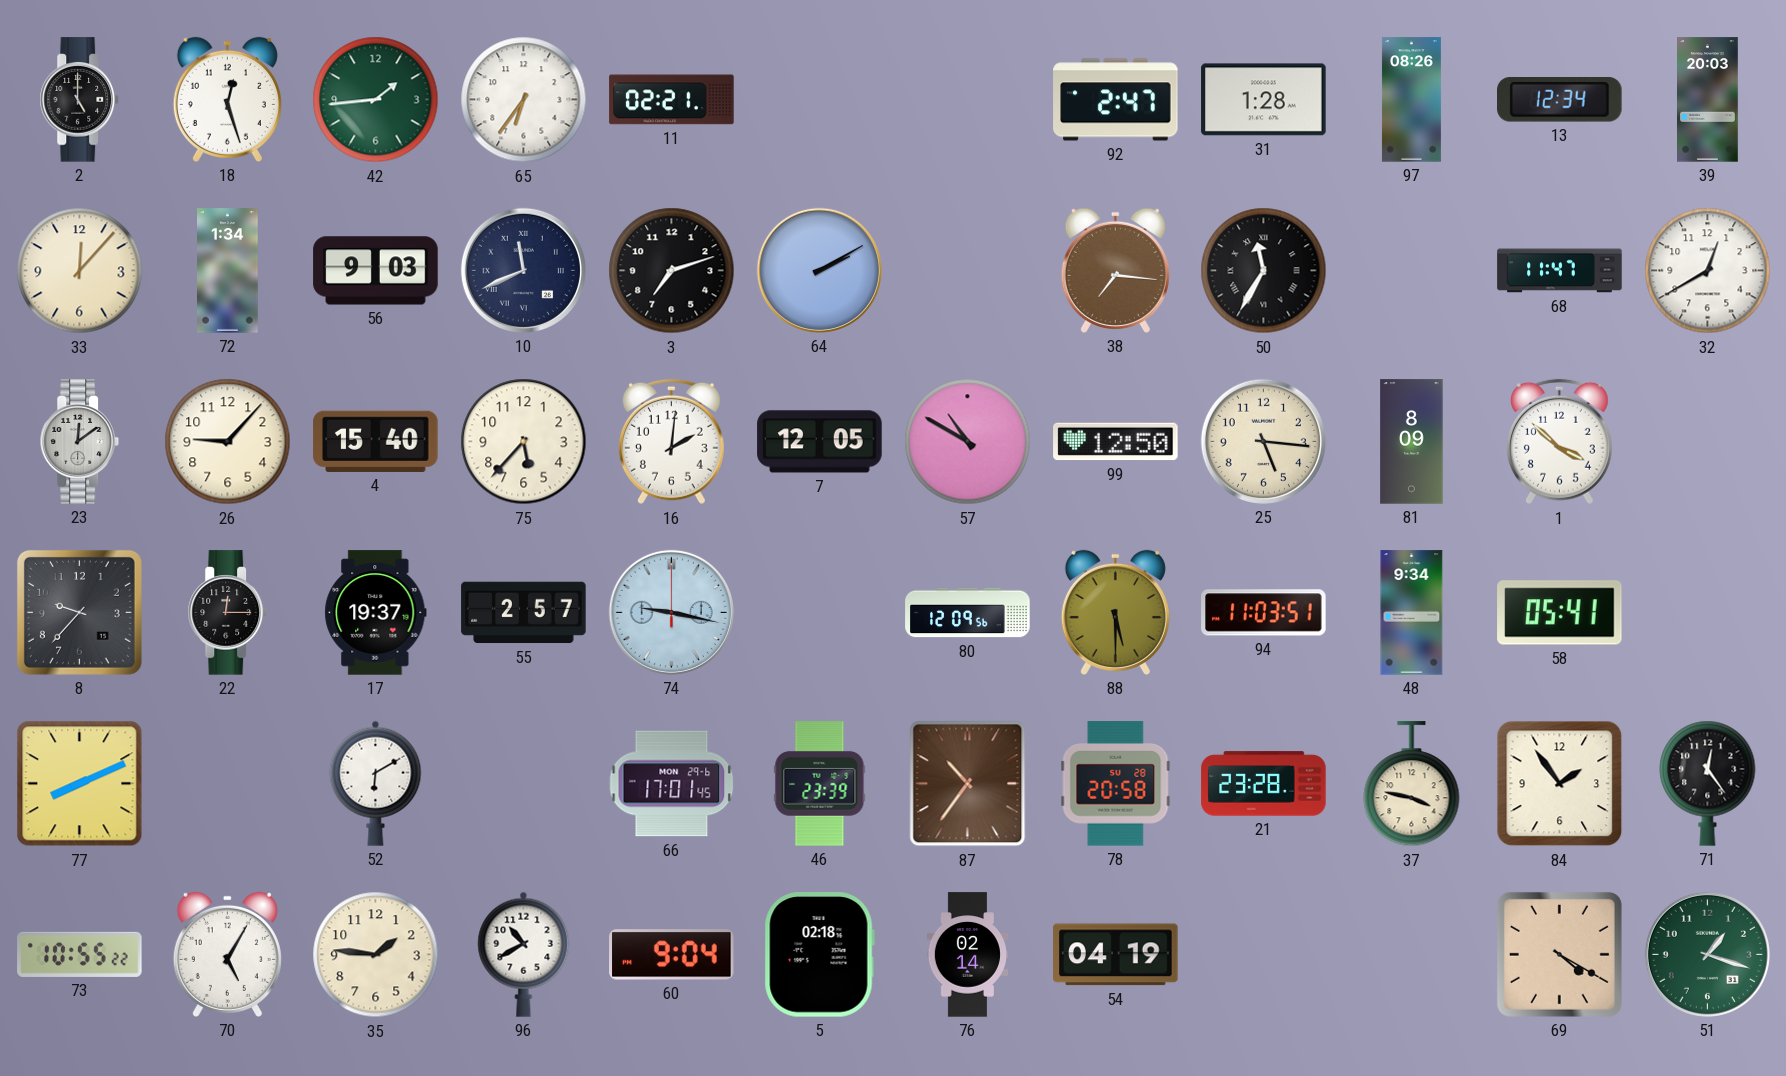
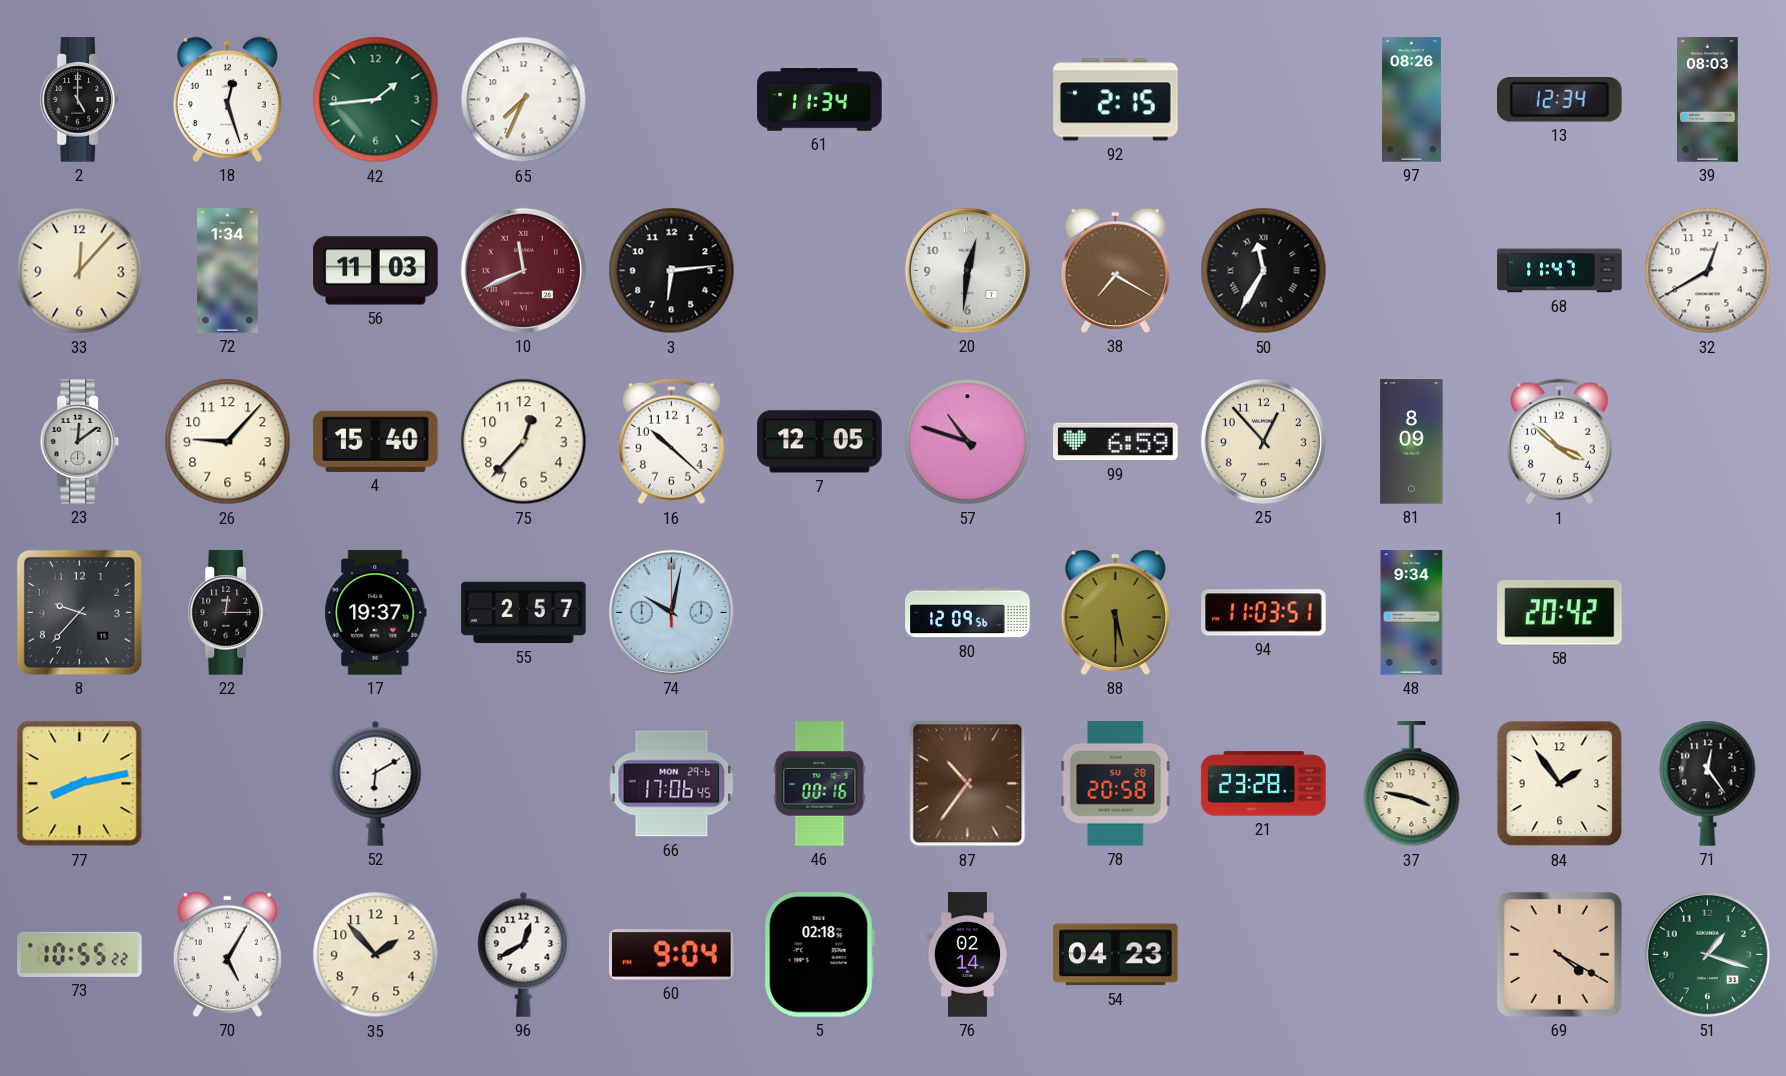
65: 6:36 -> 7:34
11: 02:21 -> none
61: none -> 11:34
92: 2:47 -> 2:15
31: 1:28 -> none
39: 20:03 -> 08:03
56: 9:03 -> 11:03
10 dial: navy -> burgundy
3: 7:12 -> 6:14
64: 2:10 -> none
20: none -> 12:31
38: 7:16 -> 7:20
75: 5:37 -> 12:37
16: 2:01 -> 10:22
57: 10:50 -> 10:48
99: 12:50 -> 6:59
25: 5:16 -> 12:53
74: 9:17 -> 10:02
58: 05:41 -> 20:42
77: 8:11 -> 8:13
66: 17:01 -> 17:06
46: 23:39 -> 00:16
35: 1:46 -> 1:53
96: 10:40 -> 12:40
54: 04:19 -> 04:23
